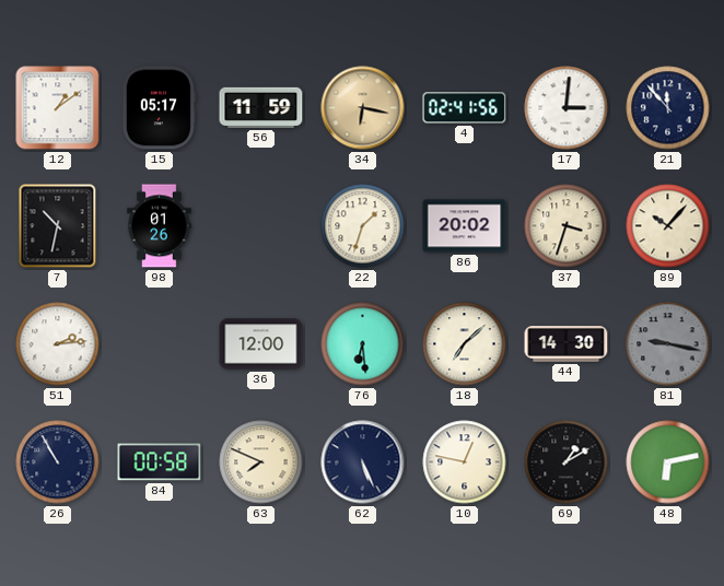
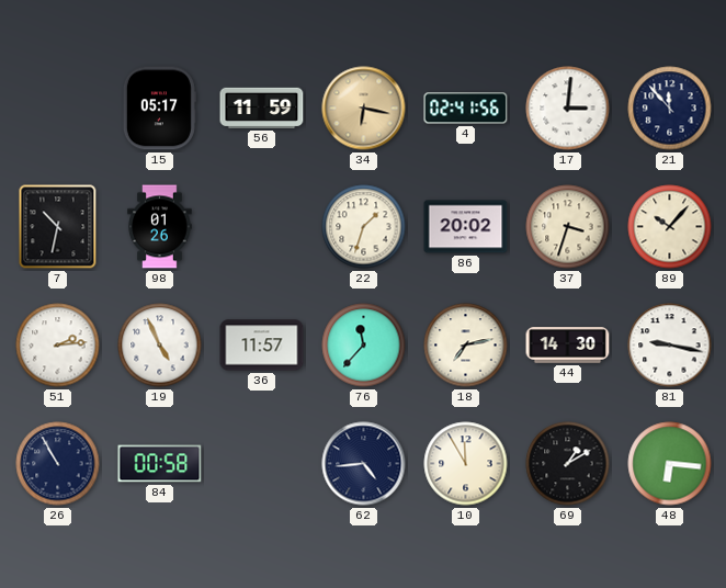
12: 1:09 -> none
19: none -> 4:56
36: 12:00 -> 11:57
76: 6:29 -> 11:37
18: 7:08 -> 7:13
81 dial: grey -> white
63: 7:49 -> none
62: 5:26 -> 4:44
10: 12:47 -> 11:55
48: 6:13 -> 6:16
